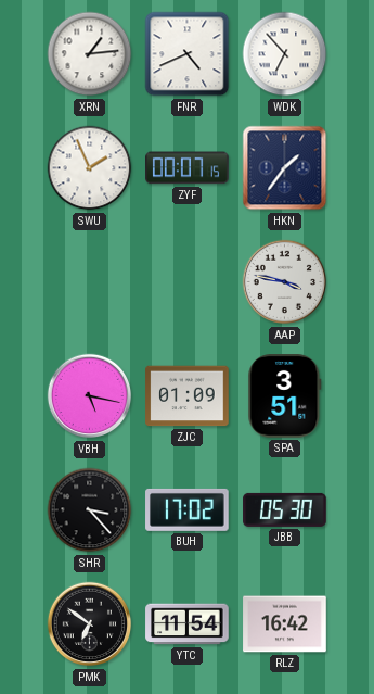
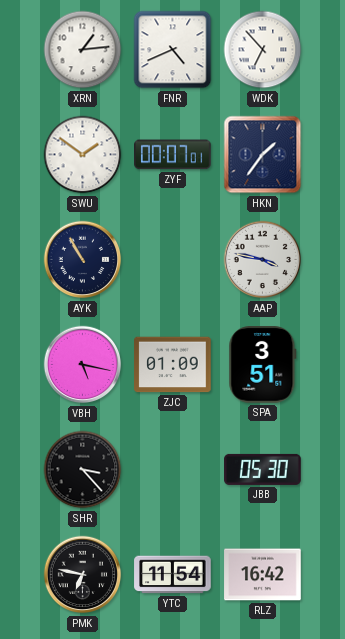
SWU: 1:56 -> 1:51
ZYF: 00:07:15 -> 00:07:01
AYK: none -> 10:55
BUH: 17:02 -> none
PMK: 6:51 -> 6:47
